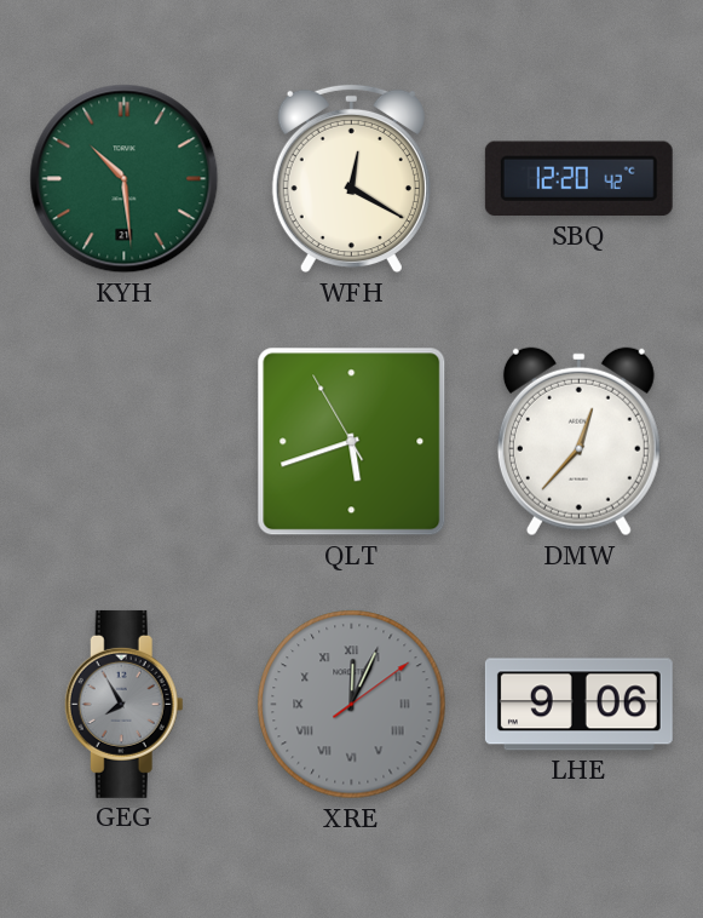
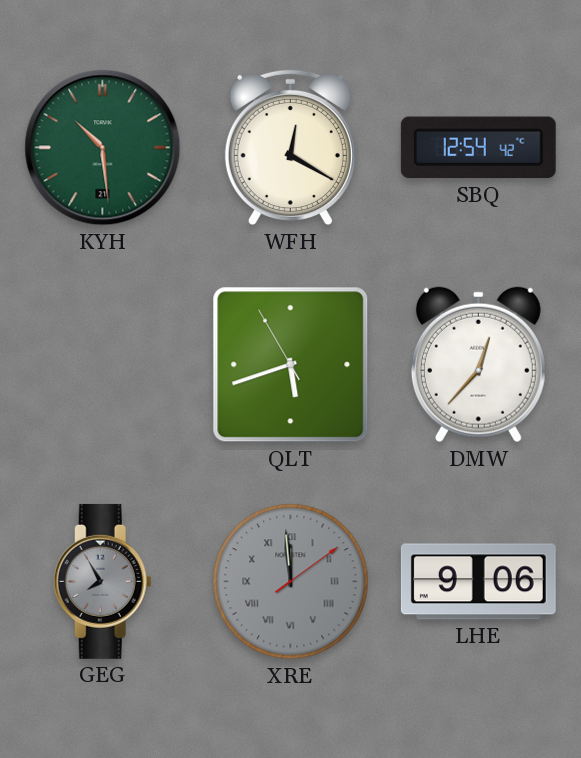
SBQ: 12:20 -> 12:54
XRE: 12:04 -> 11:59
